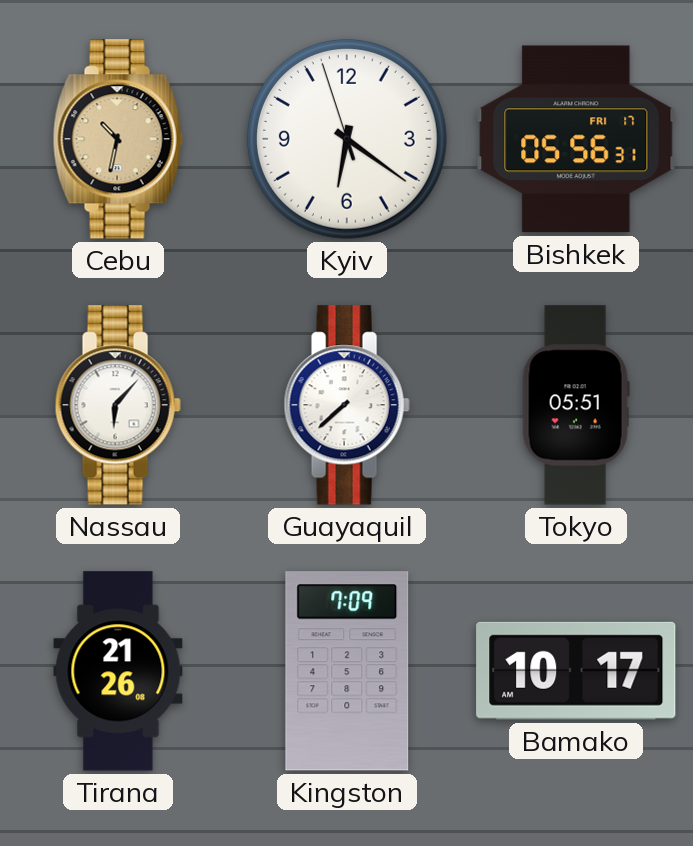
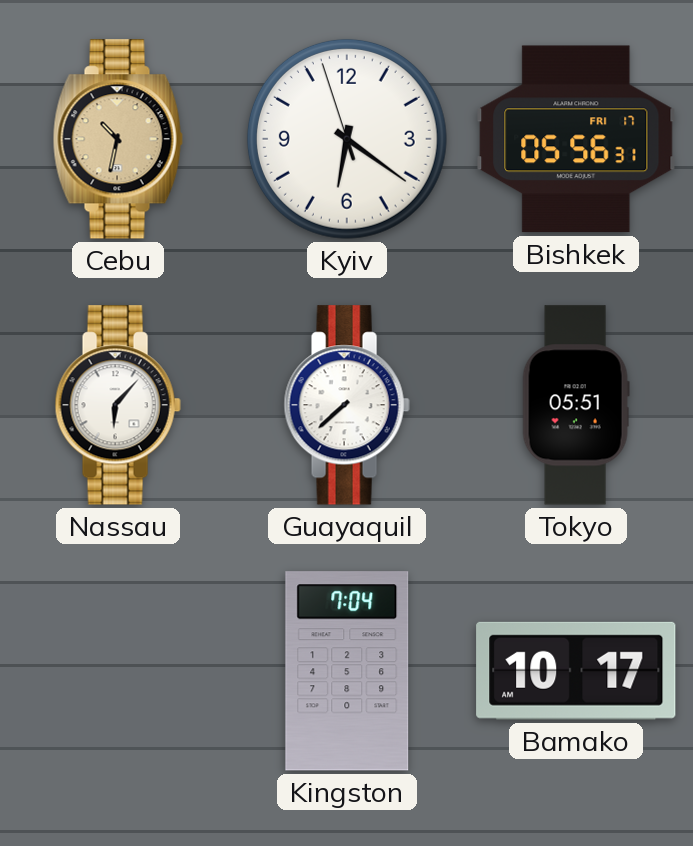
Tirana: 21:26 -> none
Kingston: 7:09 -> 7:04
